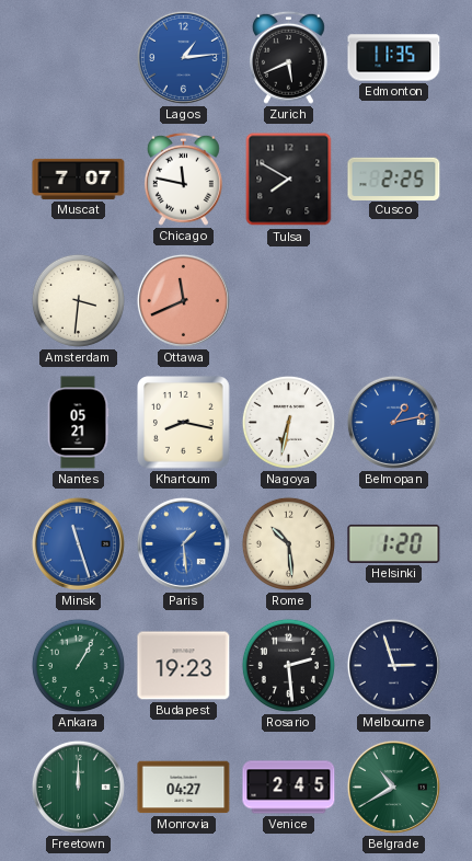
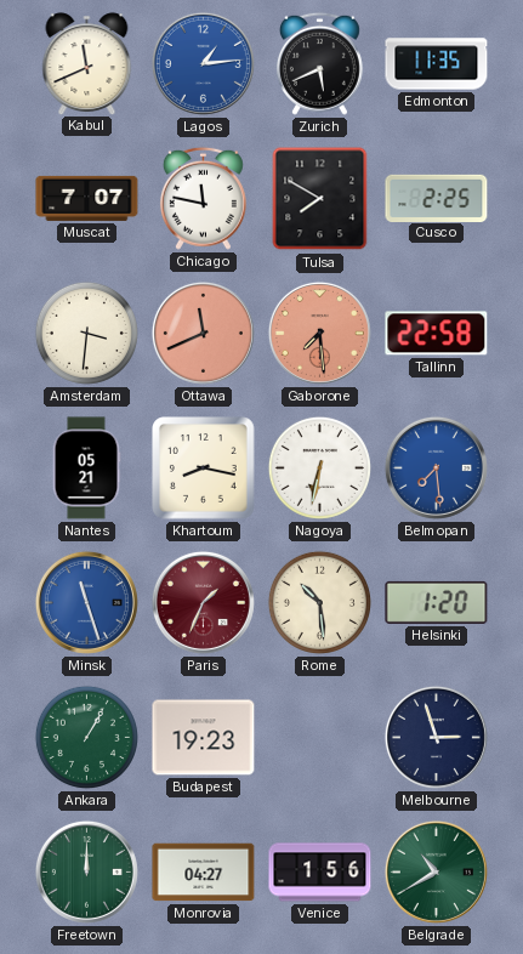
Kabul: none -> 11:41
Gaborone: none -> 7:29
Tallinn: none -> 22:58
Belmopan: 1:13 -> 7:29
Paris: 1:29 -> 1:34
Paris dial: blue -> burgundy
Rosario: 2:29 -> none
Venice: 2:45 -> 1:56
